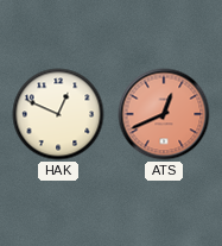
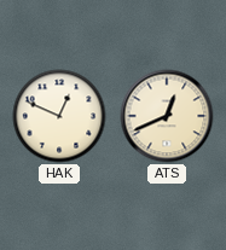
ATS dial: salmon -> cream
